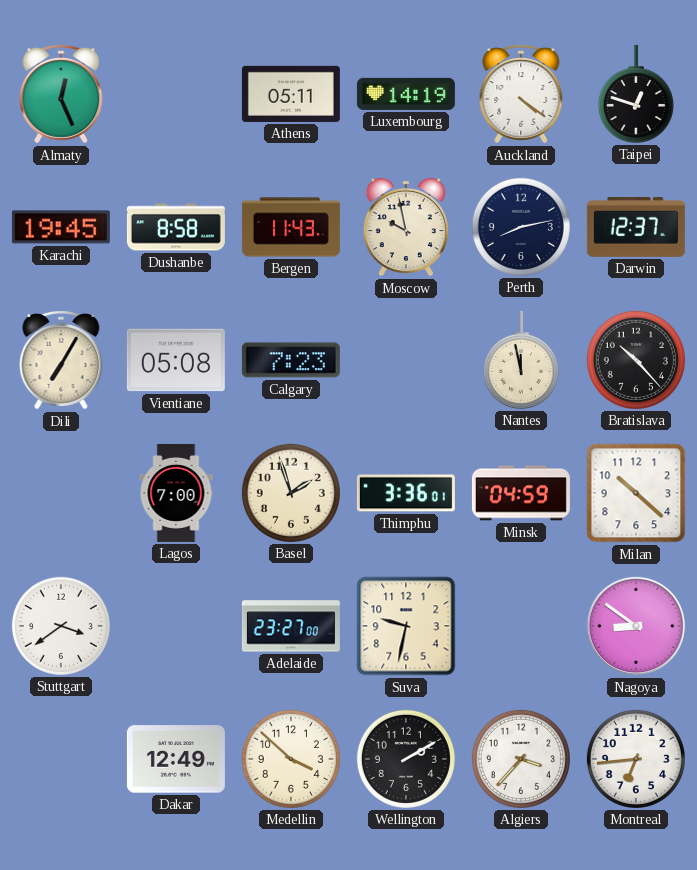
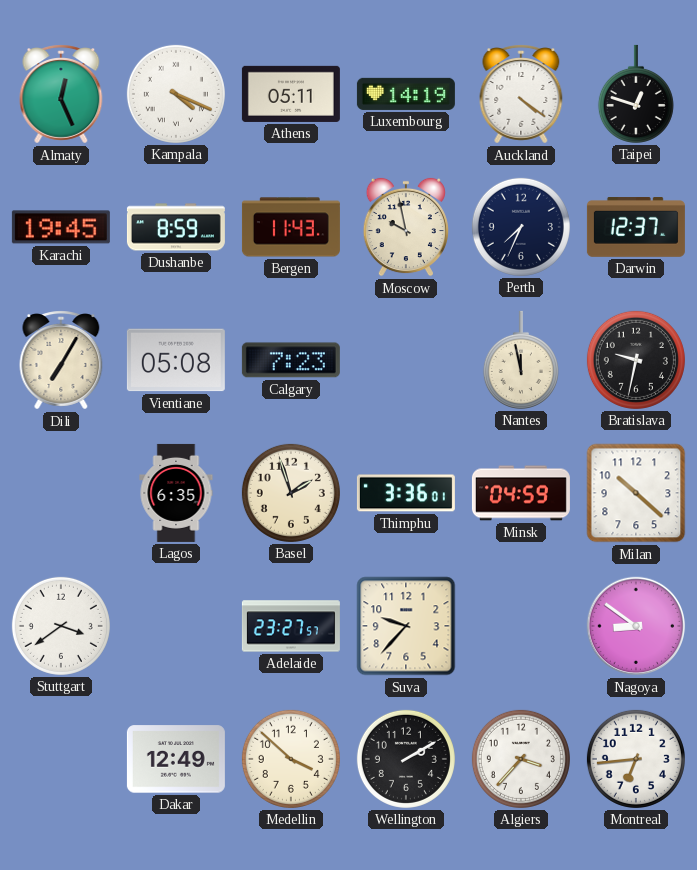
Kampala: none -> 4:19
Dushanbe: 8:58 -> 8:59
Perth: 8:13 -> 7:34
Bratislava: 10:23 -> 9:32
Lagos: 7:00 -> 6:35
Adelaide: 23:27:00 -> 23:27:57
Suva: 9:32 -> 9:37
